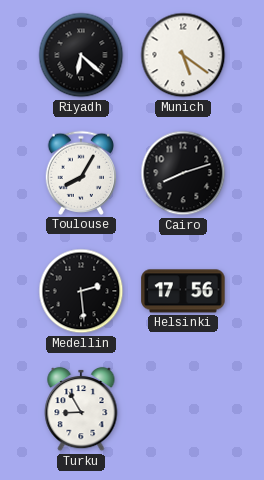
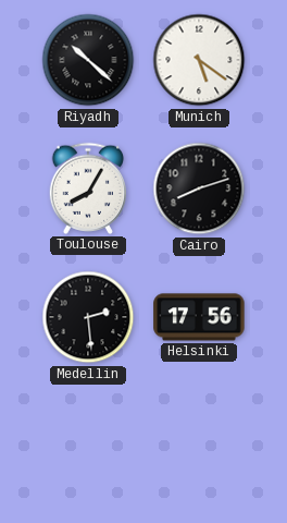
Riyadh: 6:22 -> 10:22
Turku: 8:55 -> none
